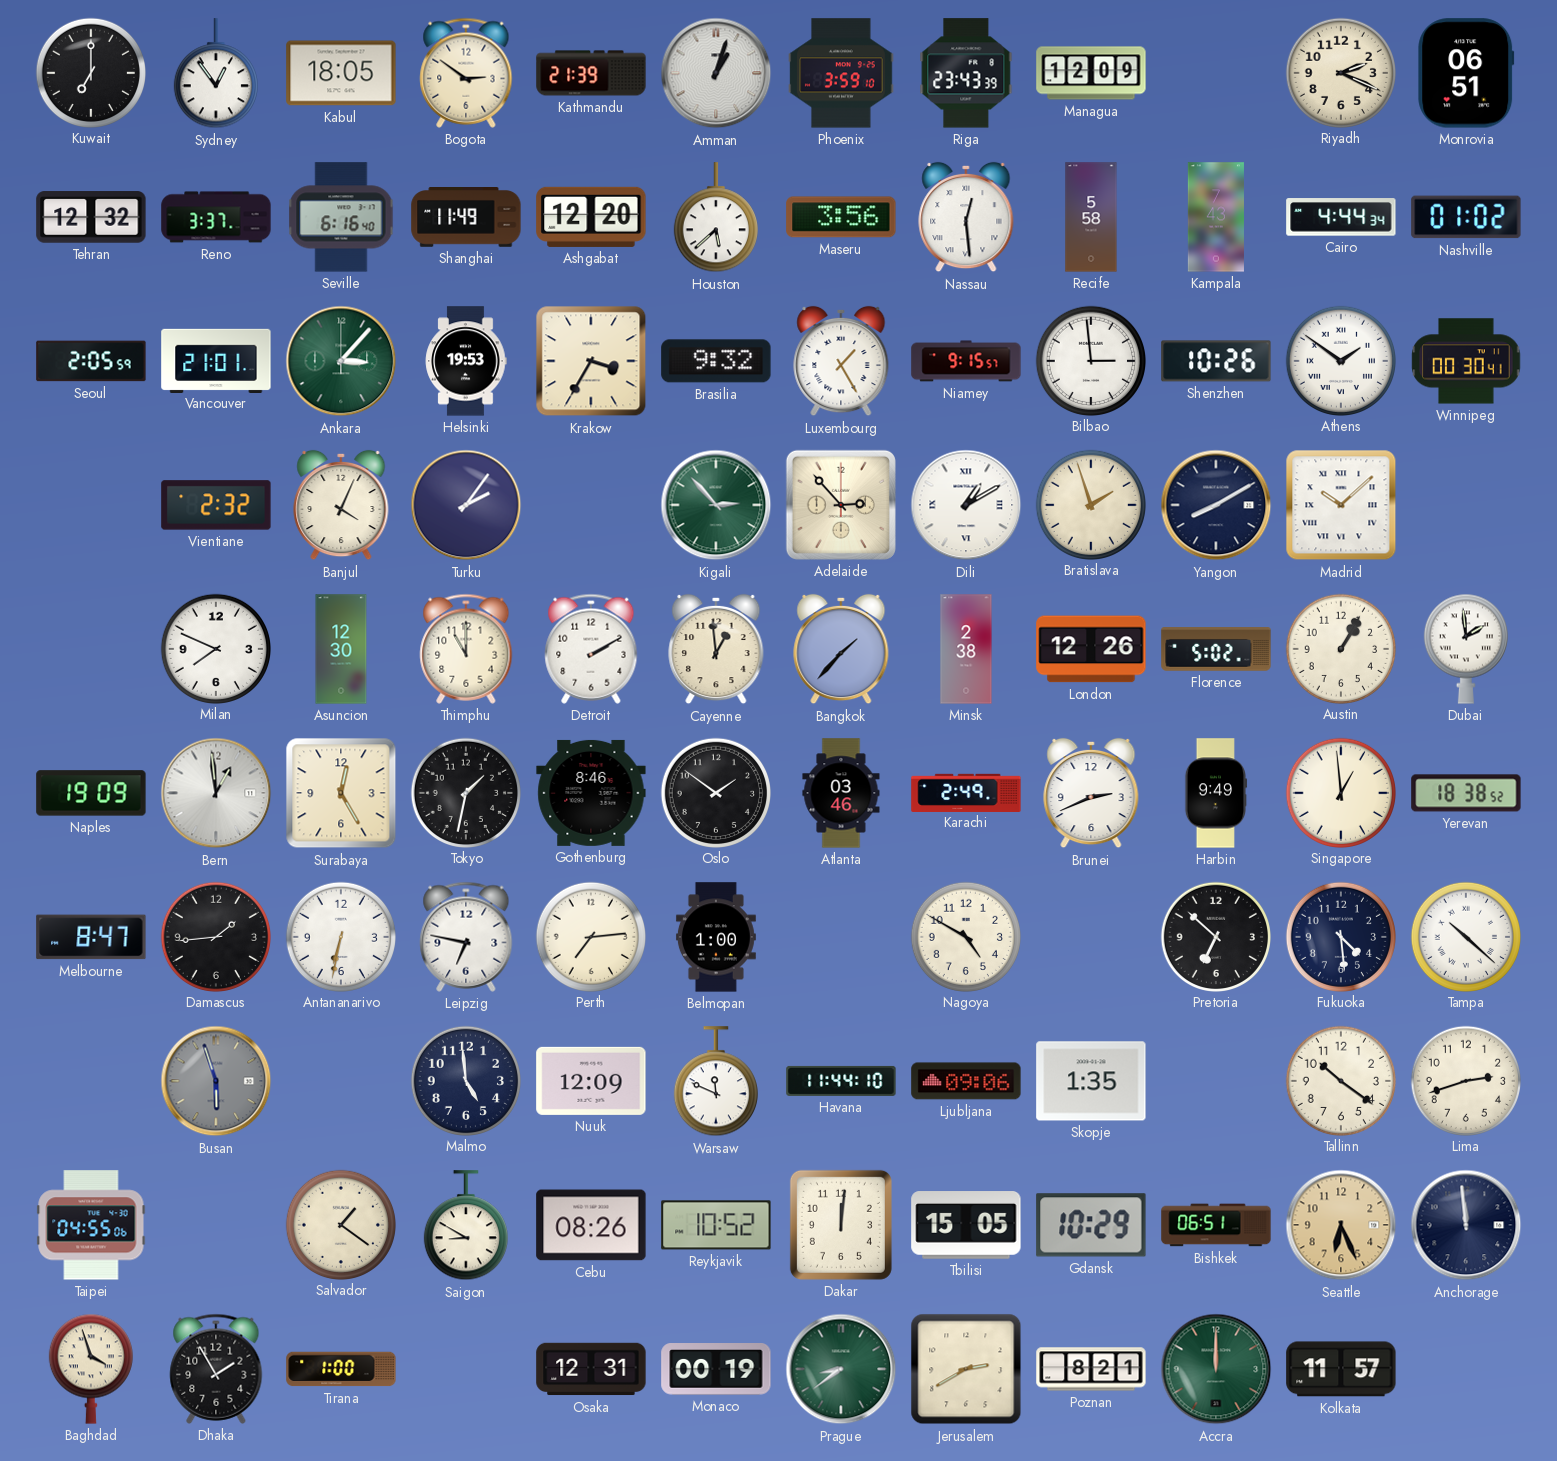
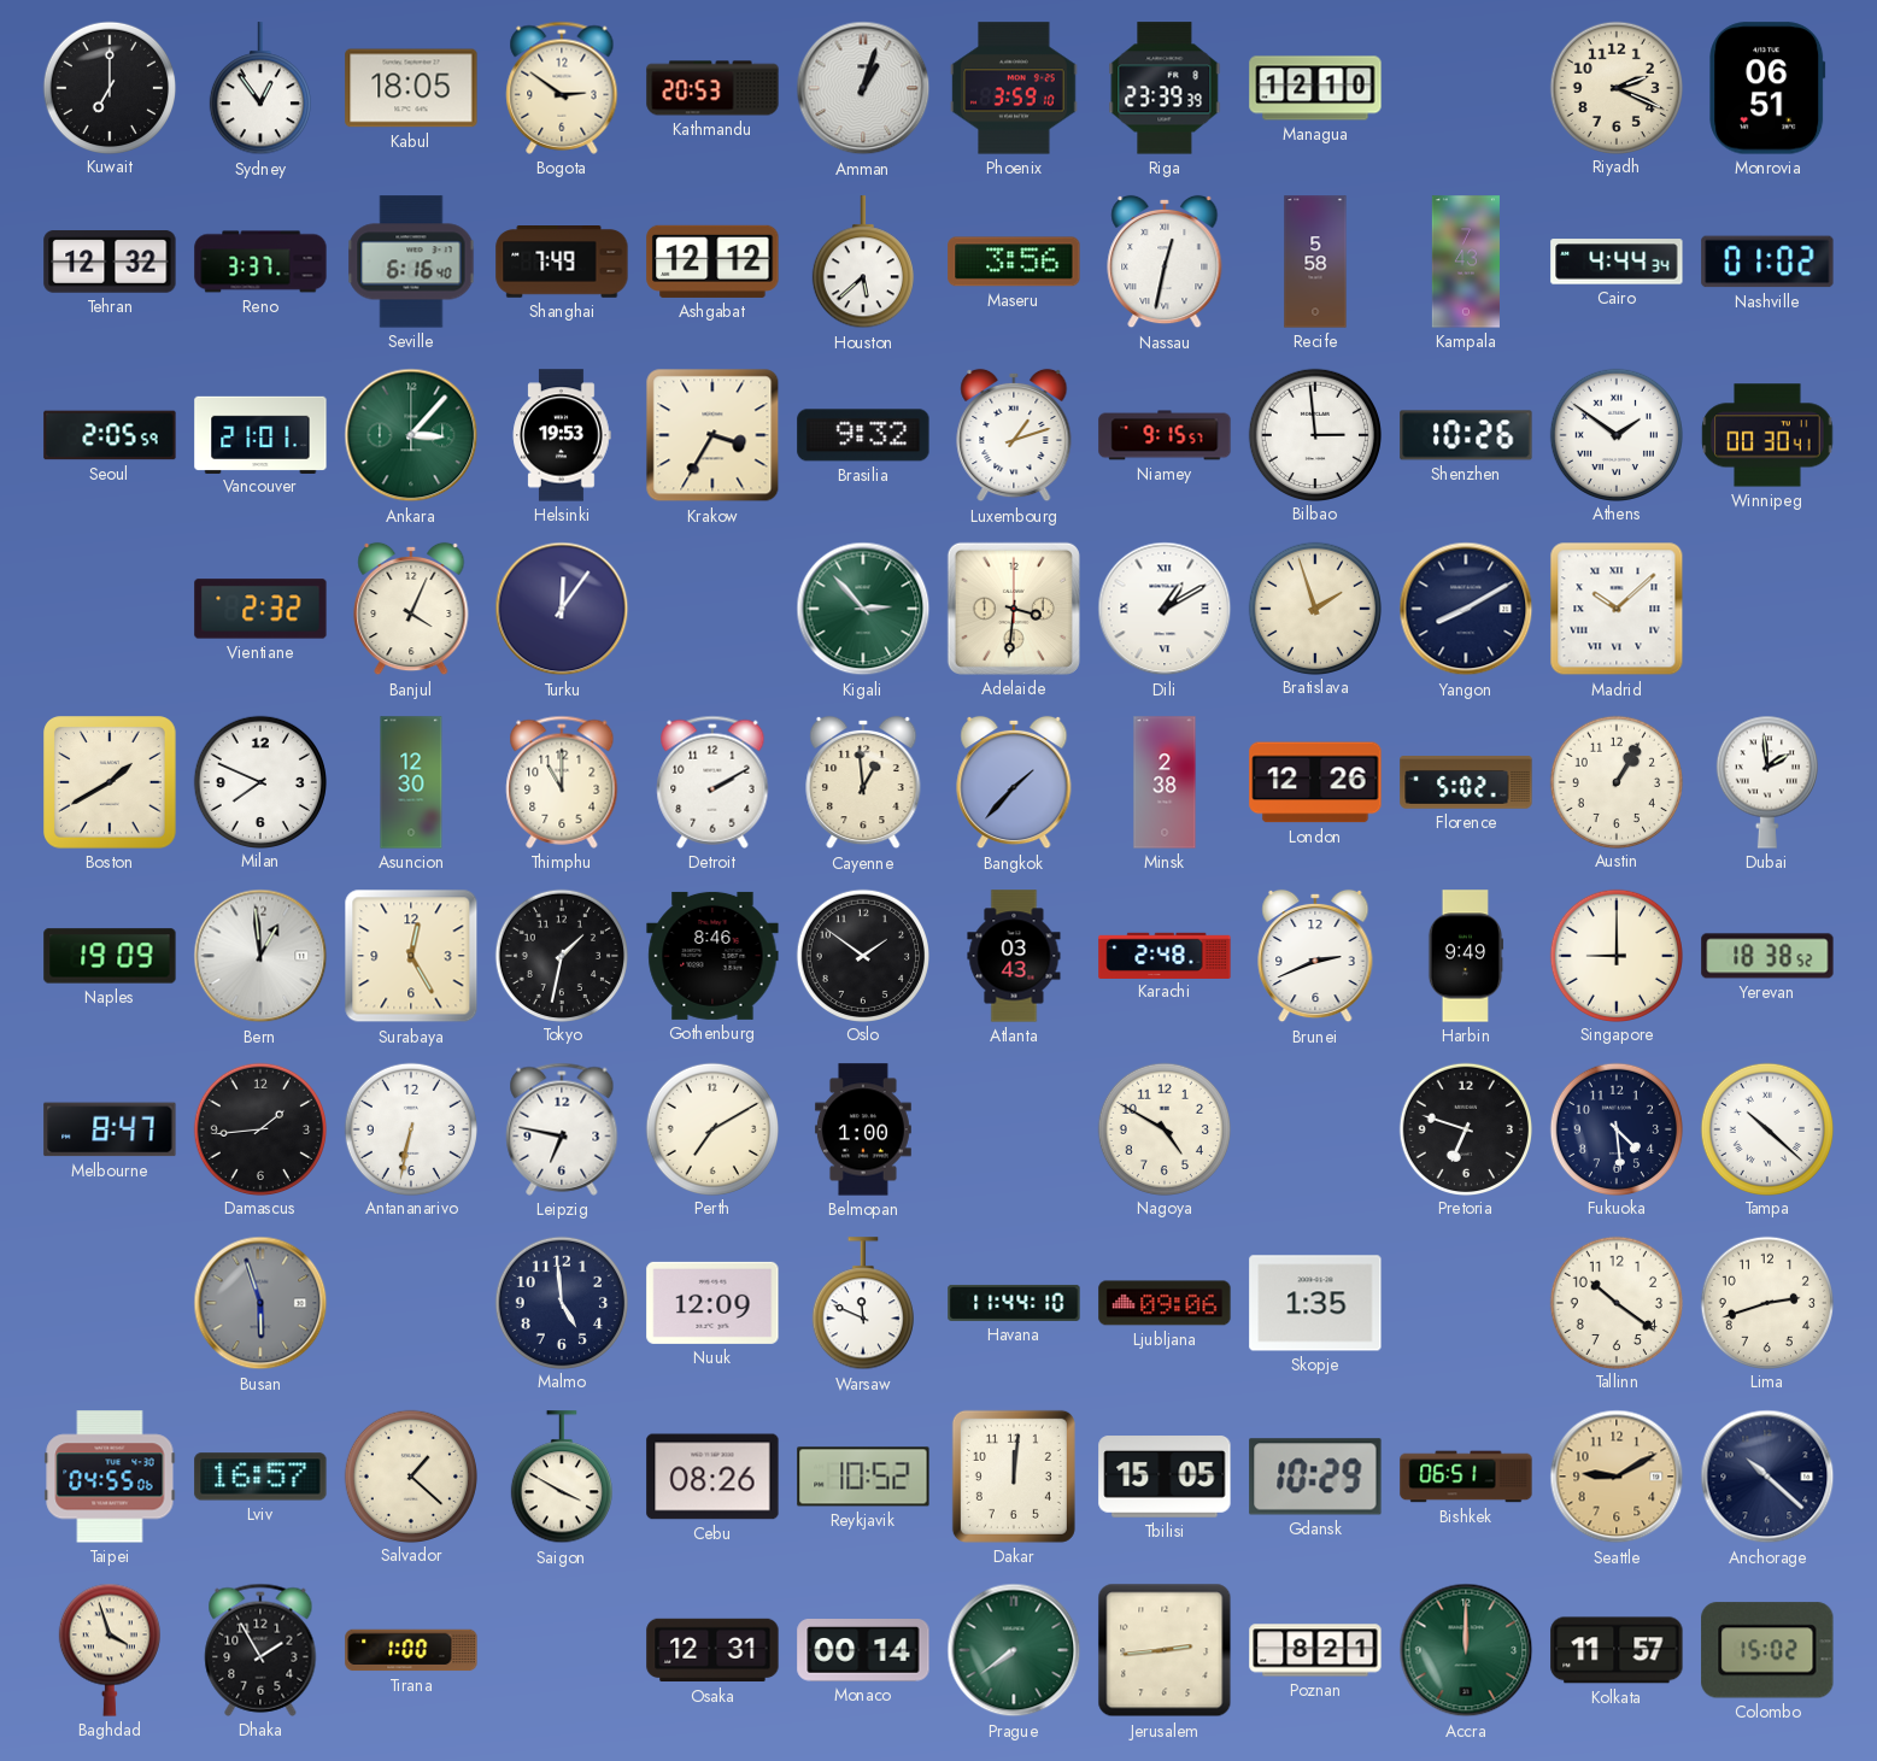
Kathmandu: 21:39 -> 20:53
Riga: 23:43 -> 23:39
Managua: 12:09 -> 12:10
Shanghai: 11:49 -> 7:49
Ashgabat: 12:20 -> 12:12
Nassau: 12:29 -> 12:32
Luxembourg: 1:25 -> 1:12
Turku: 2:06 -> 12:06
Adelaide: 2:53 -> 3:31
Boston: none -> 1:40
Atlanta: 03:46 -> 03:43
Karachi: 2:49 -> 2:48
Singapore: 12:59 -> 9:00
Perth: 7:14 -> 7:10
Pretoria: 6:52 -> 6:48
Lviv: none -> 16:57
Salvador: 1:21 -> 1:22
Saigon: 8:50 -> 3:50
Seattle: 6:26 -> 9:10
Anchorage: 11:59 -> 10:22
Monaco: 00:19 -> 00:14
Prague: 8:39 -> 7:39
Jerusalem: 2:40 -> 2:44
Colombo: none -> 15:02
